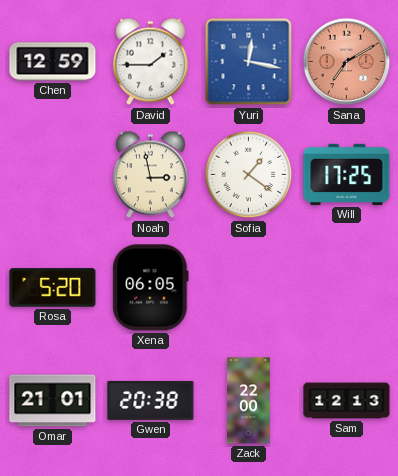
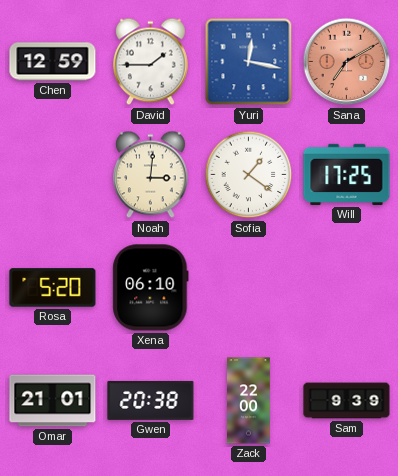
Noah: 2:58 -> 3:01
Xena: 06:05 -> 06:10
Sam: 12:13 -> 9:39
